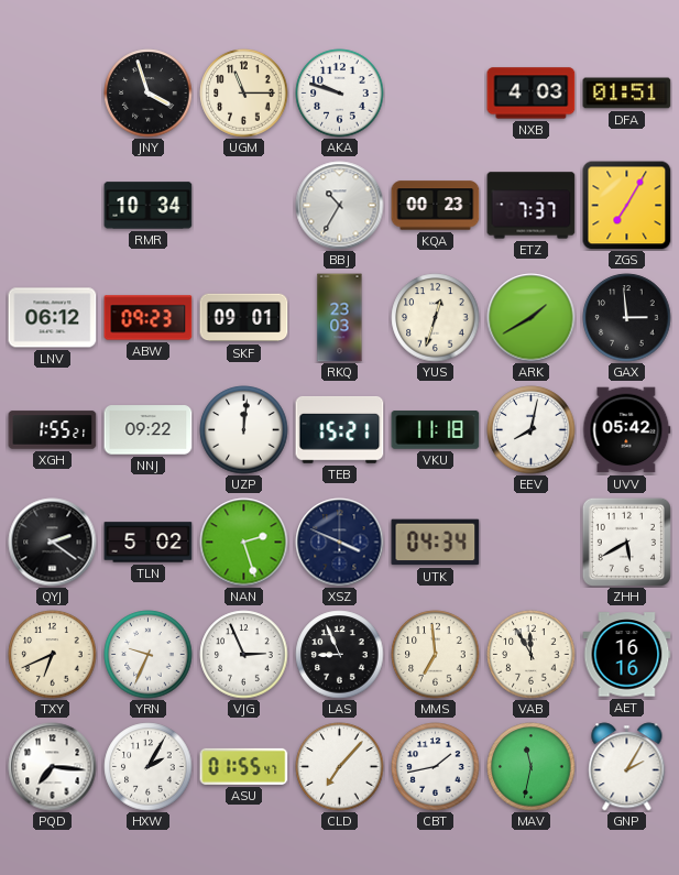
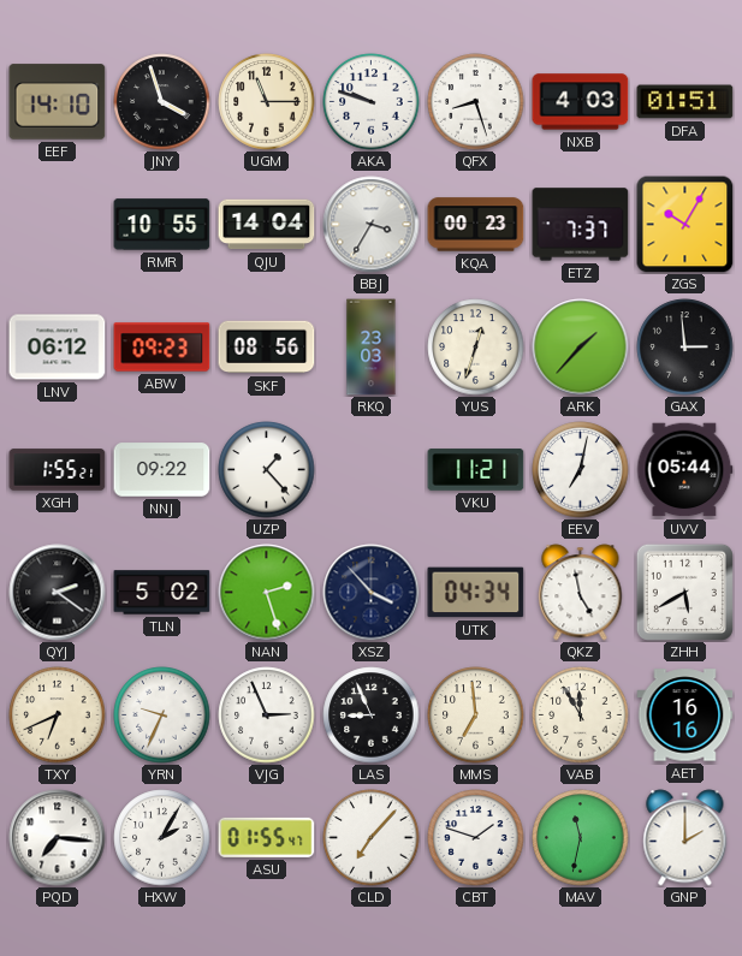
EEF: none -> 14:10
QFX: none -> 8:27
RMR: 10:34 -> 10:55
QJU: none -> 14:04
BBJ: 10:35 -> 3:35
ZGS: 7:05 -> 10:05
SKF: 09:01 -> 08:56
ARK: 1:40 -> 1:37
UZP: 12:01 -> 1:23
TEB: 15:21 -> none
VKU: 11:18 -> 11:21
EEV: 8:02 -> 7:02
UVV: 05:42 -> 05:44
XSZ: 3:49 -> 3:53
QKZ: none -> 4:58
CBT: 1:43 -> 1:48
GNP: 2:05 -> 2:00
